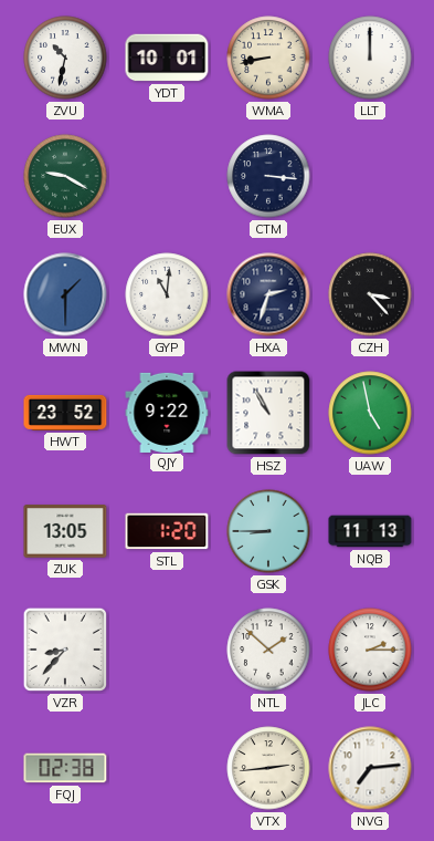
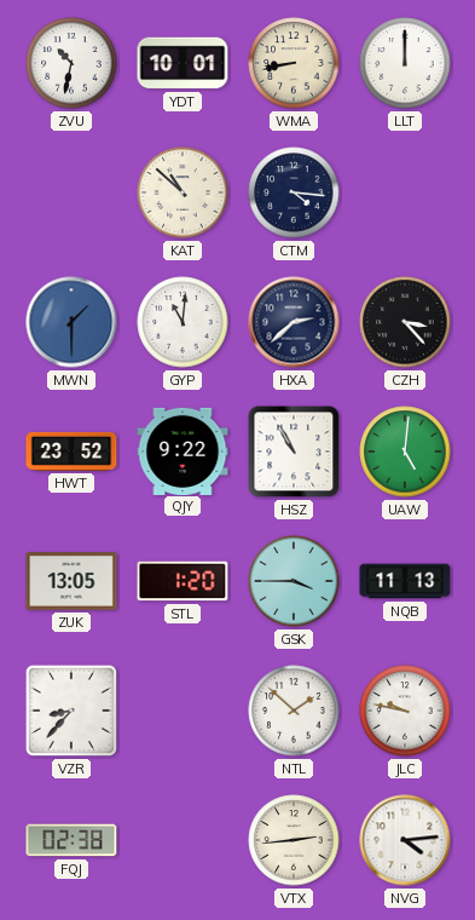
EUX: 9:20 -> none
KAT: none -> 10:52
CTM: 3:16 -> 4:16
HXA: 2:33 -> 2:38
UAW: 4:58 -> 5:01
GSK: 8:45 -> 3:45
JLC: 2:15 -> 9:47
NVG: 7:14 -> 4:14
